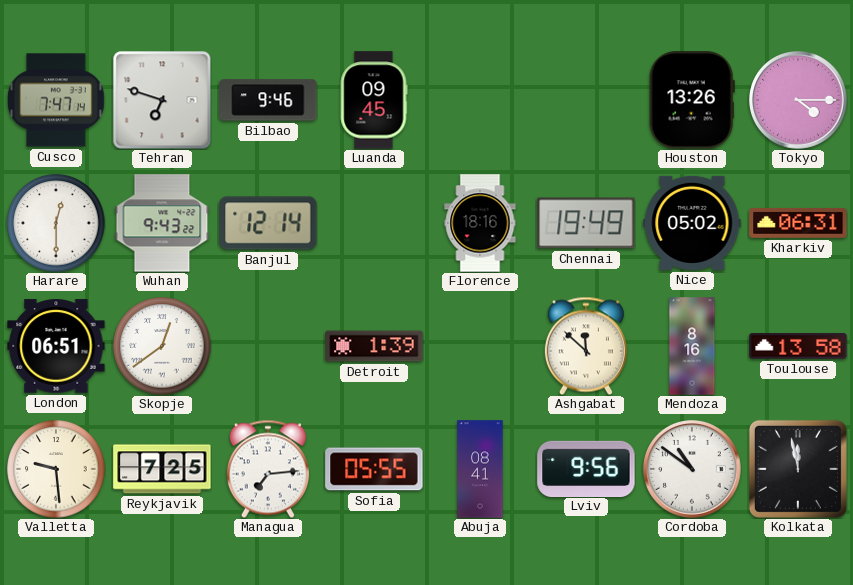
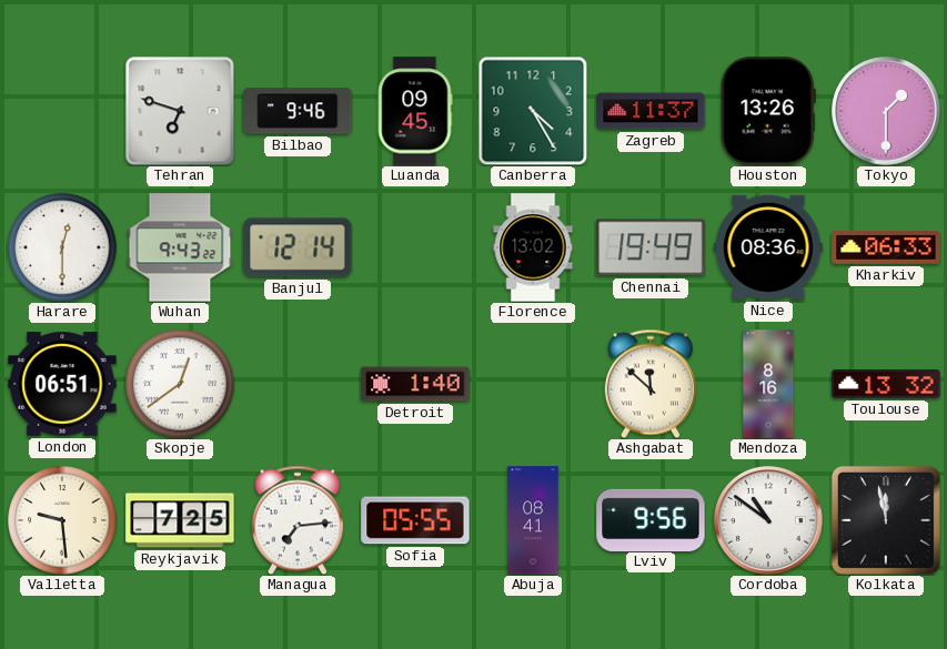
Cusco: 7:47 -> none
Canberra: none -> 4:25
Zagreb: none -> 11:37
Tokyo: 4:15 -> 1:30
Florence: 18:16 -> 13:02
Nice: 05:02 -> 08:36
Kharkiv: 06:31 -> 06:33
Detroit: 1:39 -> 1:40
Toulouse: 13:58 -> 13:32
